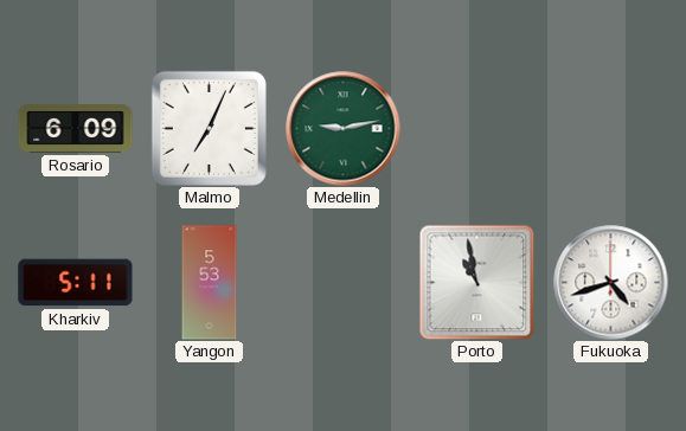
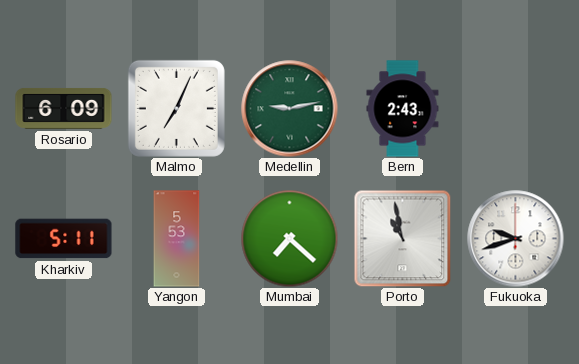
Bern: none -> 2:43
Mumbai: none -> 7:22
Fukuoka: 4:42 -> 9:42
